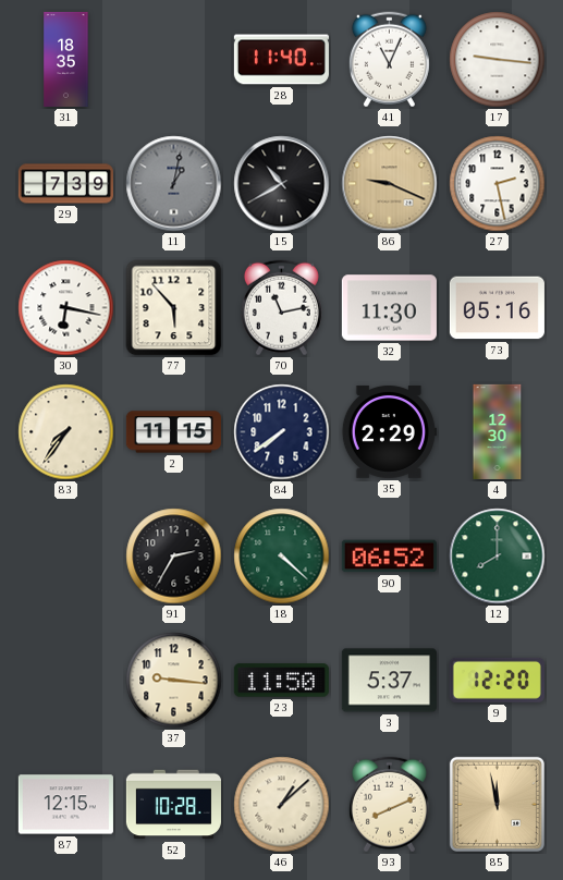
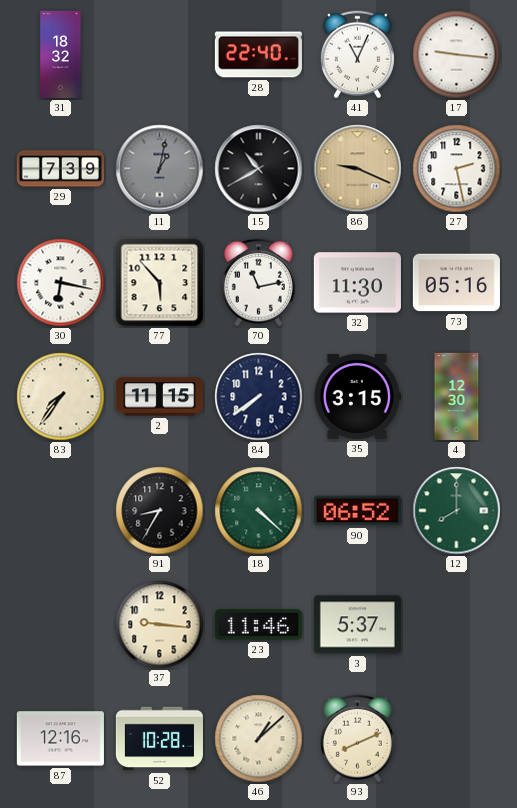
31: 18:35 -> 18:32
28: 11:40 -> 22:40
35: 2:29 -> 3:15
91: 2:35 -> 8:35
23: 11:50 -> 11:46
9: 12:20 -> none
87: 12:15 -> 12:16
85: 11:58 -> none
